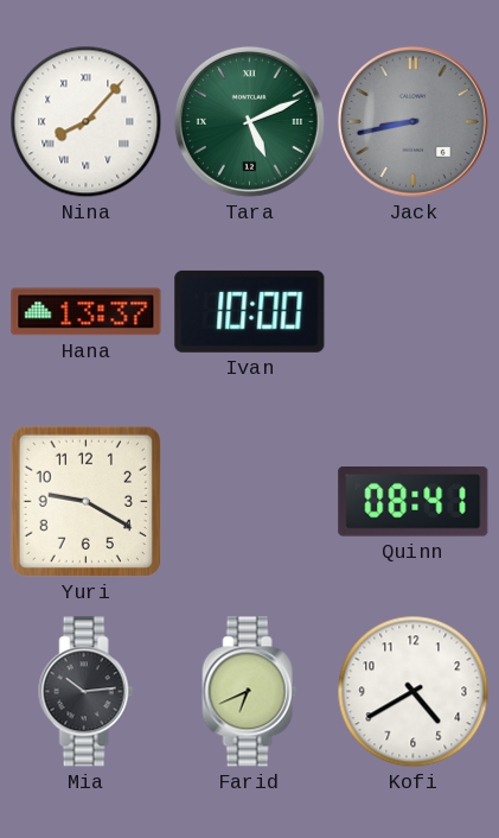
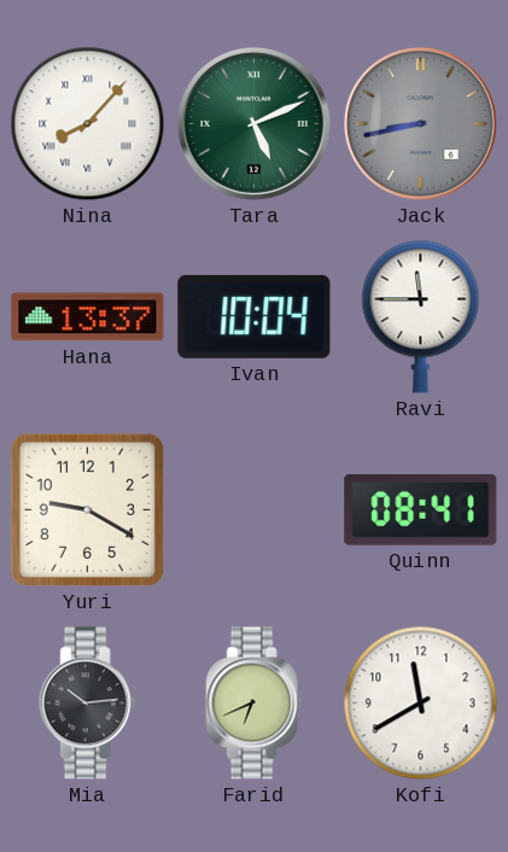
Ivan: 10:00 -> 10:04
Ravi: none -> 11:45
Kofi: 4:40 -> 11:40
